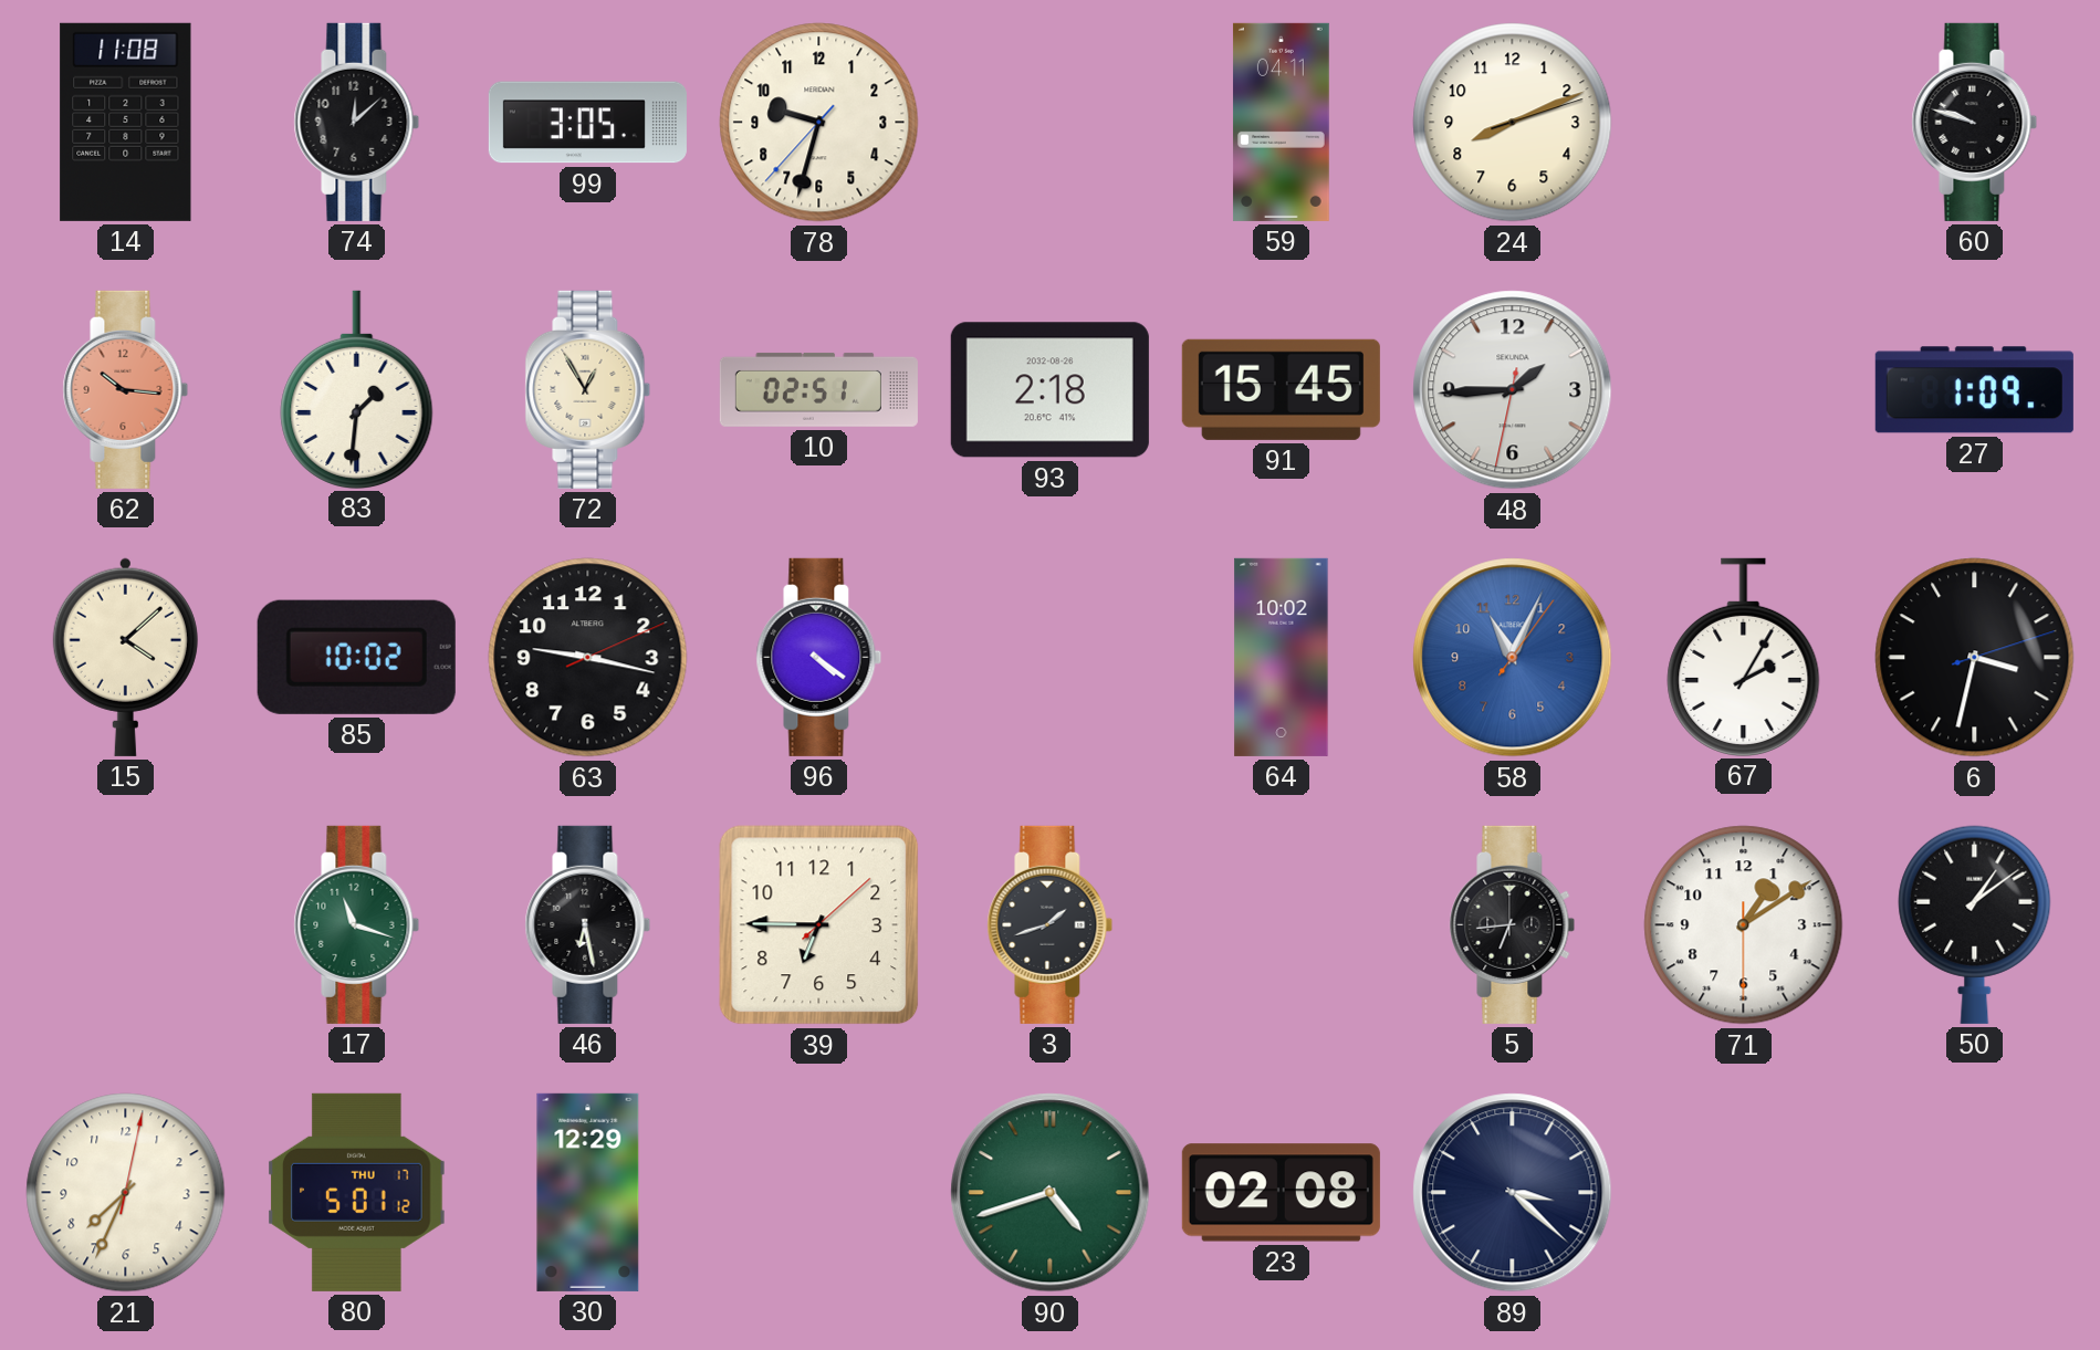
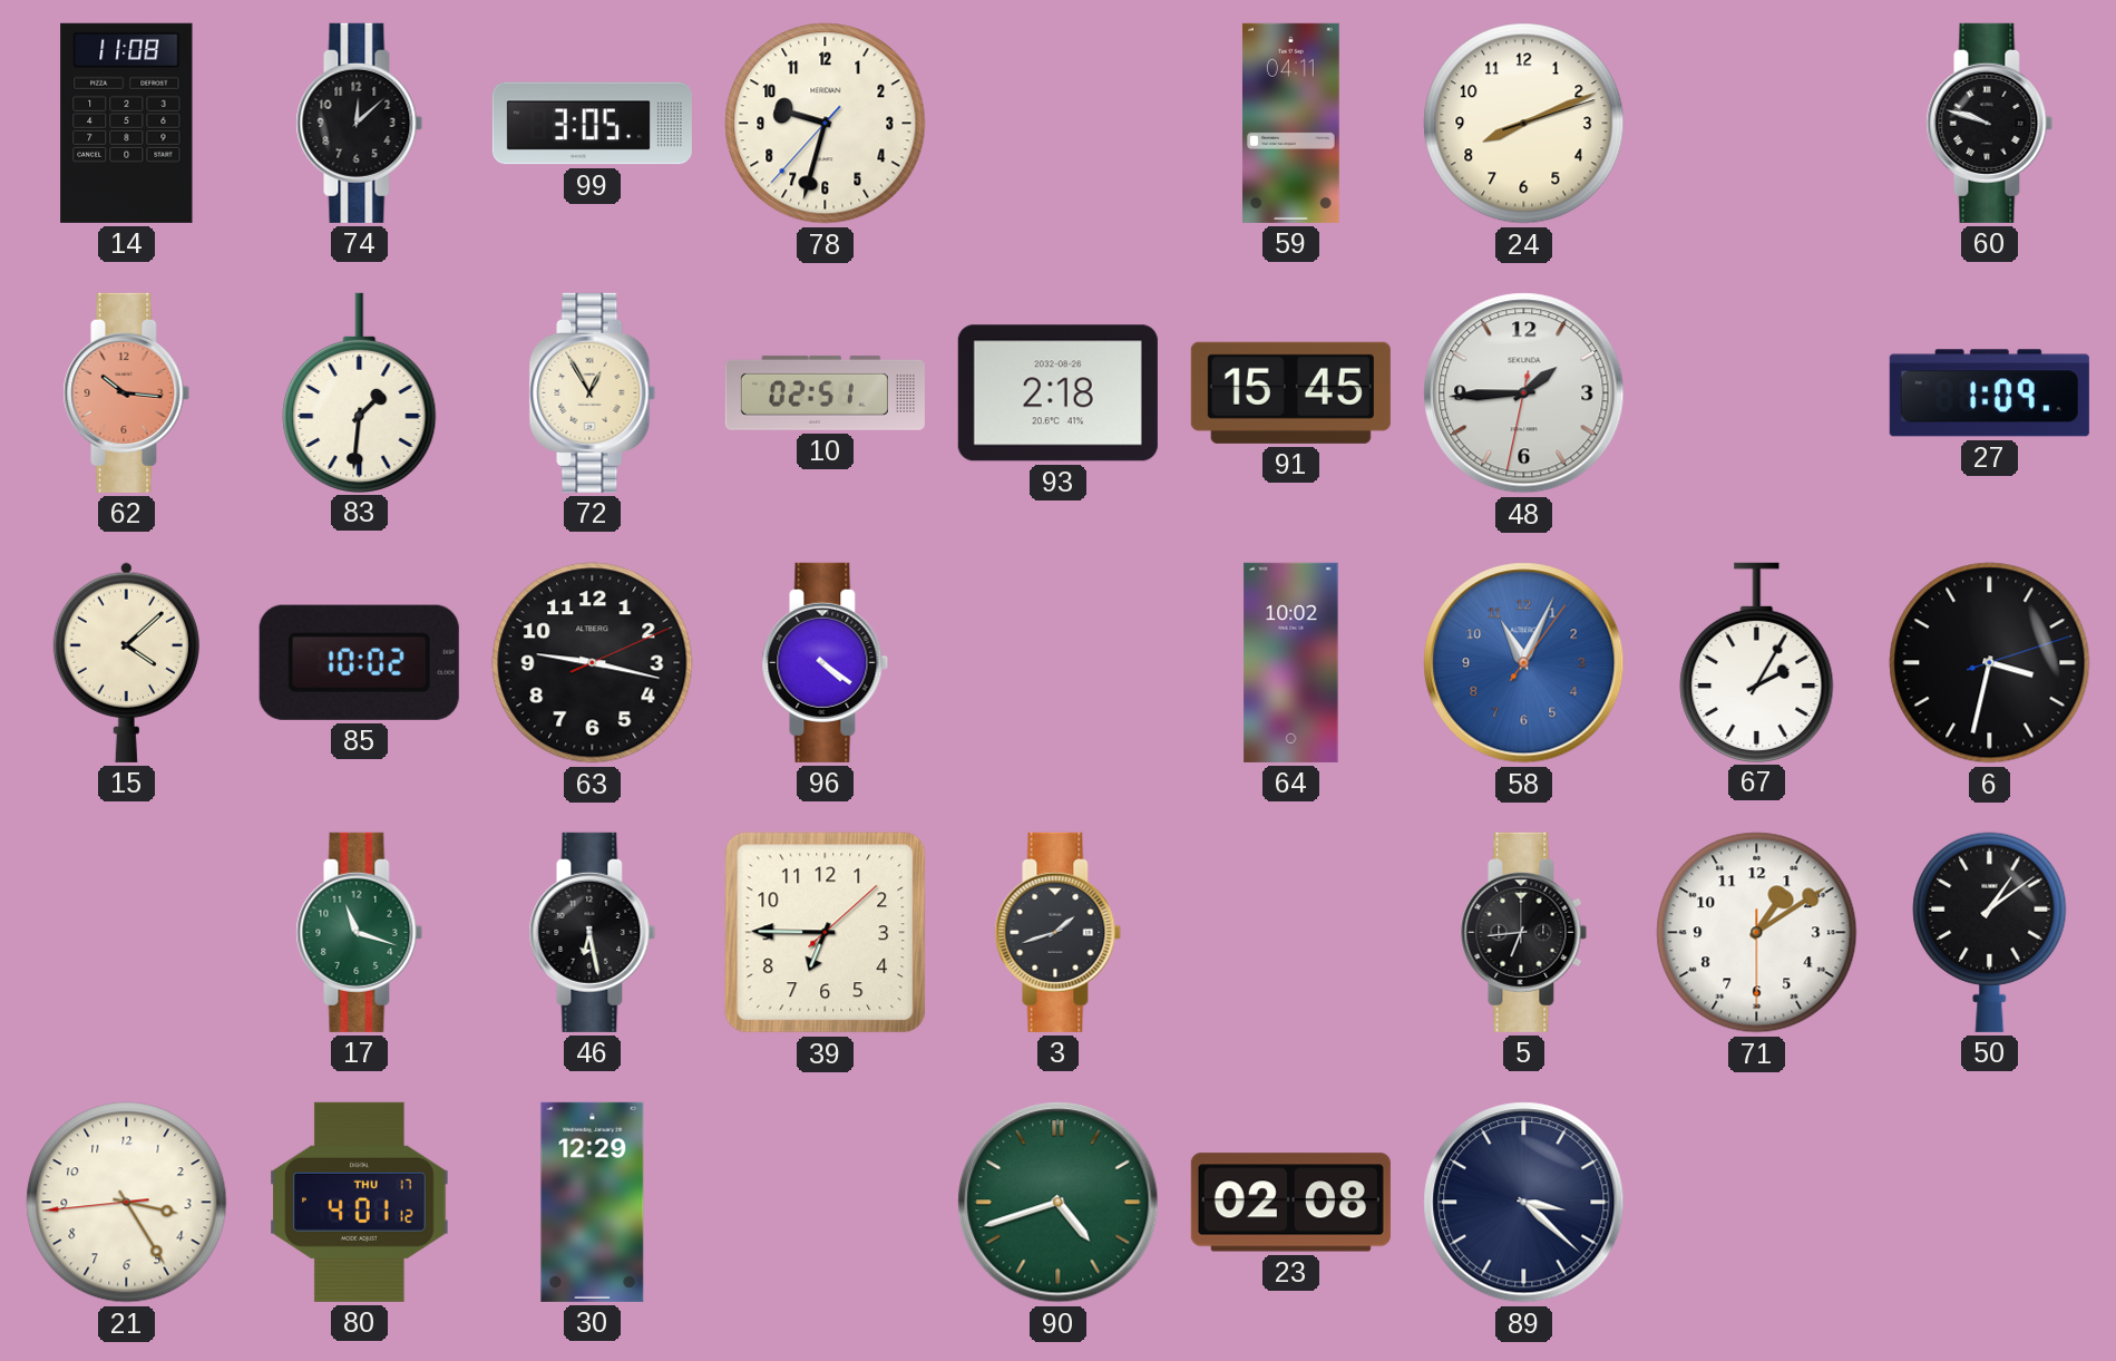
21: 7:34 -> 3:24
80: 5:01 -> 4:01
